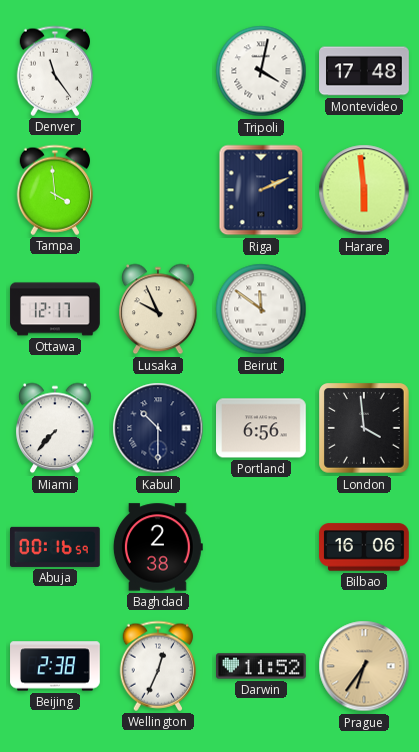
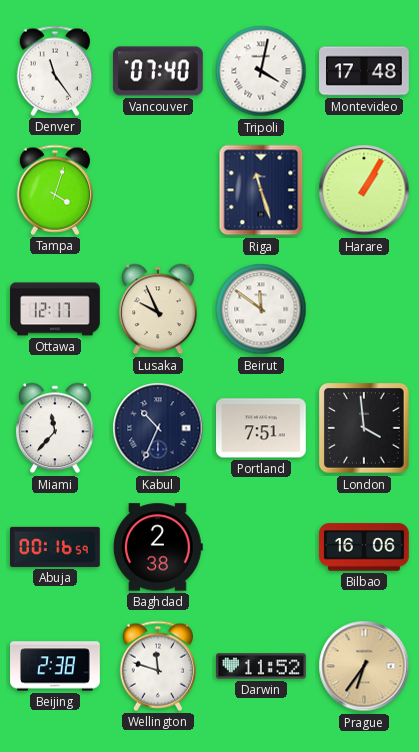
Vancouver: none -> 07:40
Tampa: 3:59 -> 4:03
Riga: 2:11 -> 11:27
Harare: 5:59 -> 1:05
Miami: 7:37 -> 11:37
Kabul: 10:30 -> 10:34
Portland: 6:56 -> 7:51
Wellington: 12:34 -> 11:48
